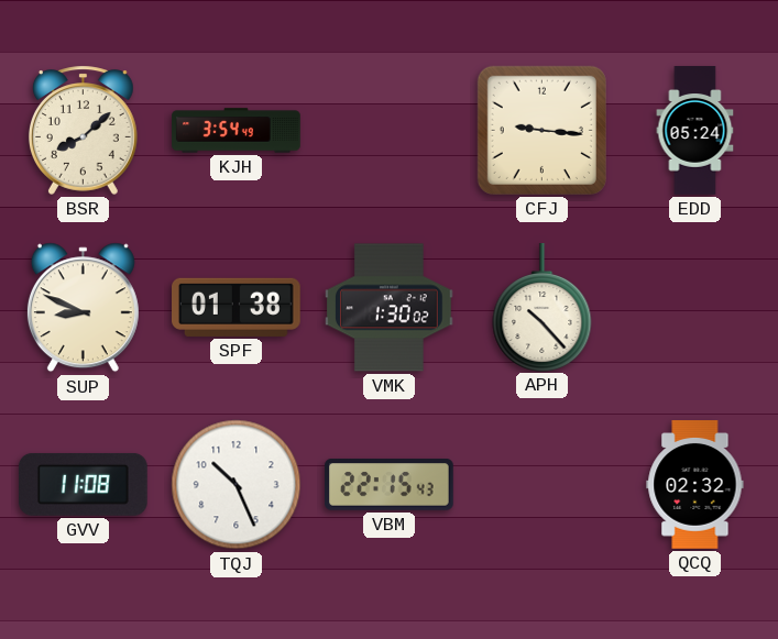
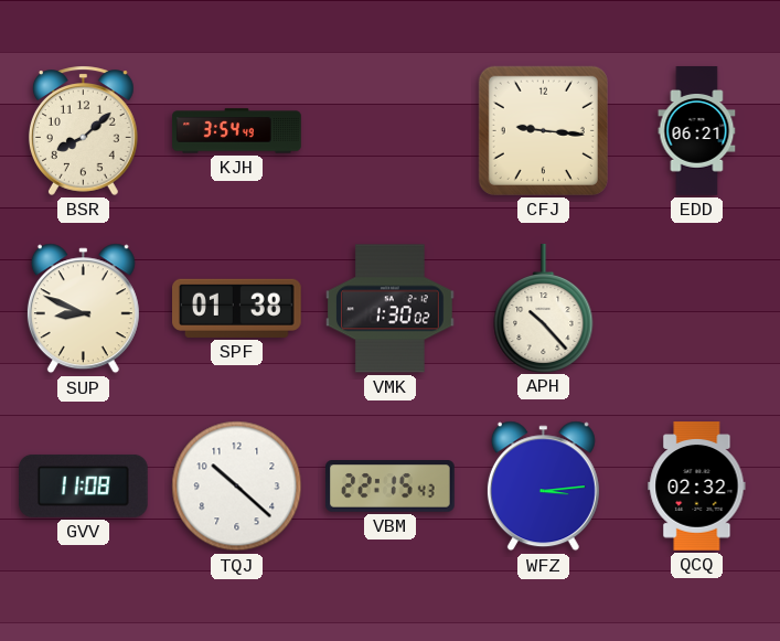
EDD: 05:24 -> 06:21
TQJ: 10:26 -> 10:22
WFZ: none -> 3:14
